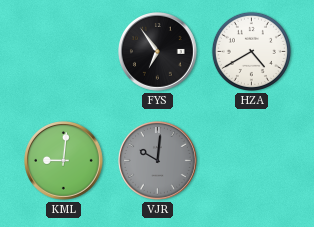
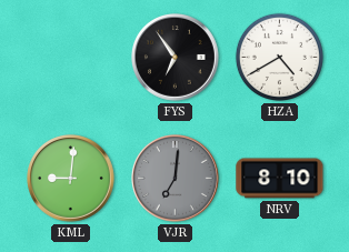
VJR: 10:01 -> 7:01
NRV: none -> 8:10
